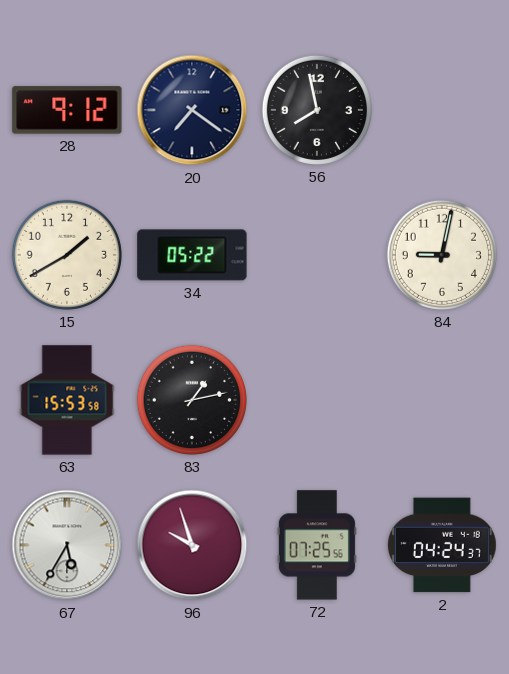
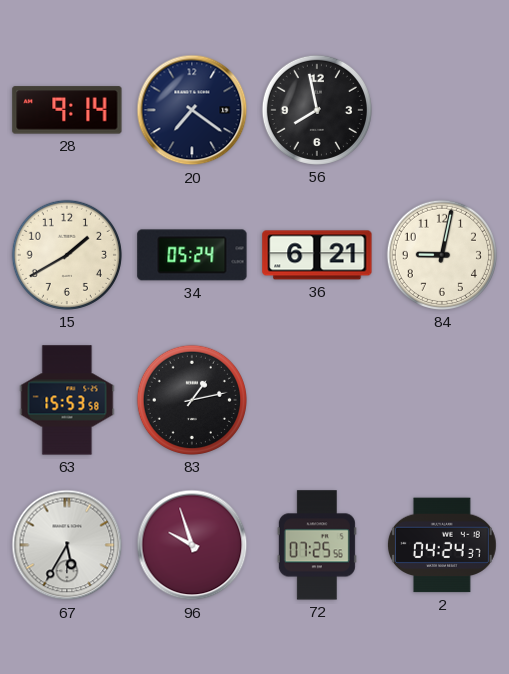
28: 9:12 -> 9:14
34: 05:22 -> 05:24
36: none -> 6:21
